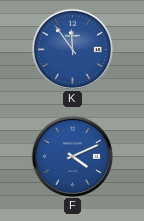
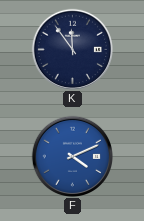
K dial: blue -> navy
